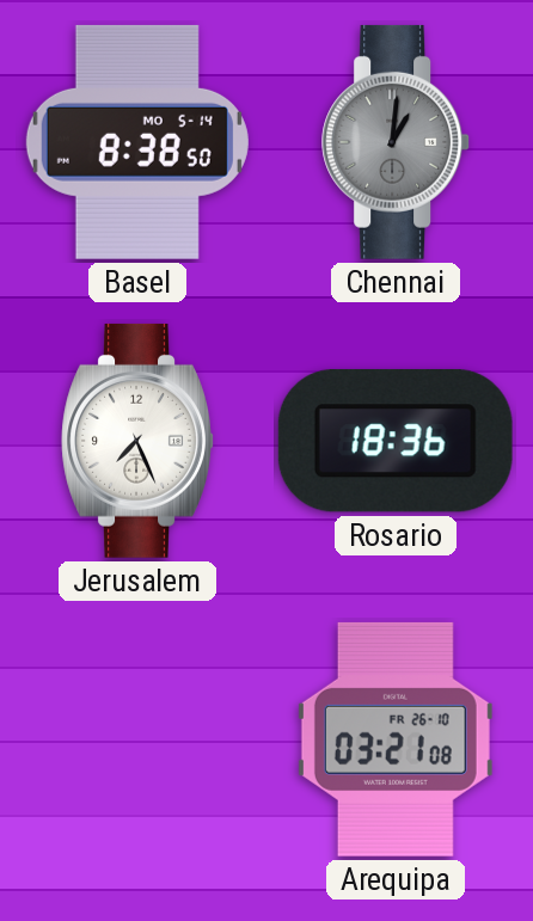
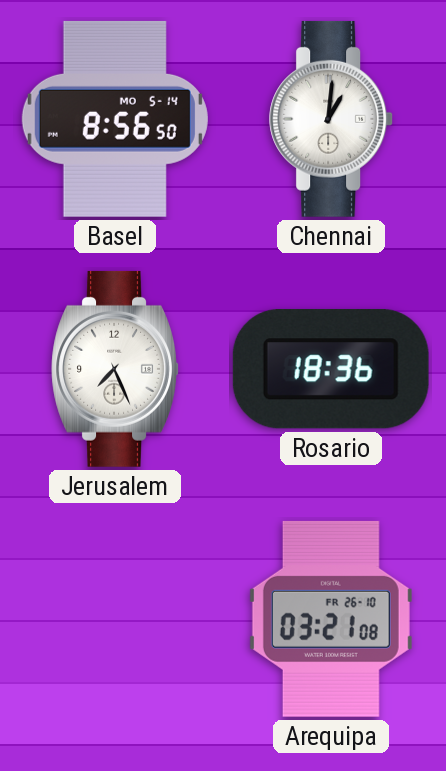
Basel: 8:38 -> 8:56
Chennai dial: grey -> white
